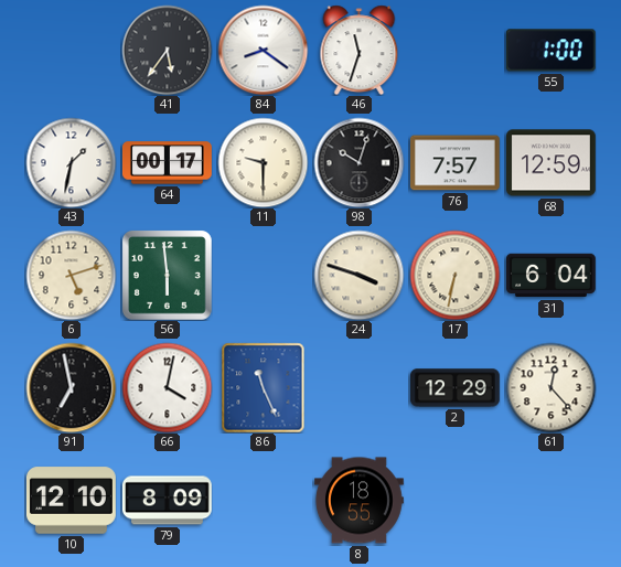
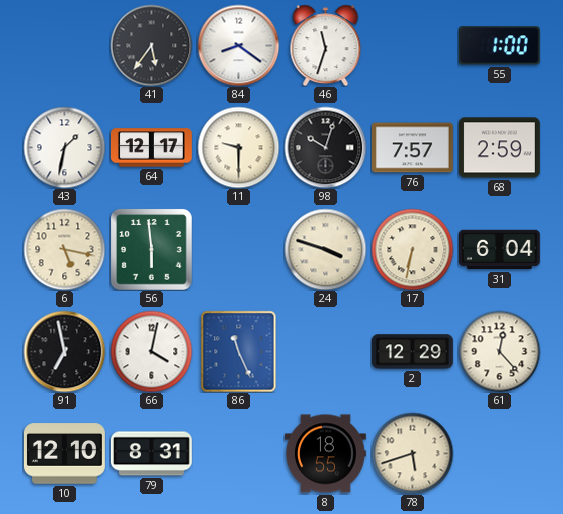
64: 00:17 -> 12:17
68: 12:59 -> 2:59
6: 5:12 -> 5:17
79: 8:09 -> 8:31
78: none -> 5:42
